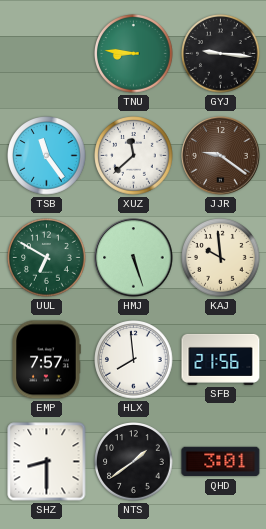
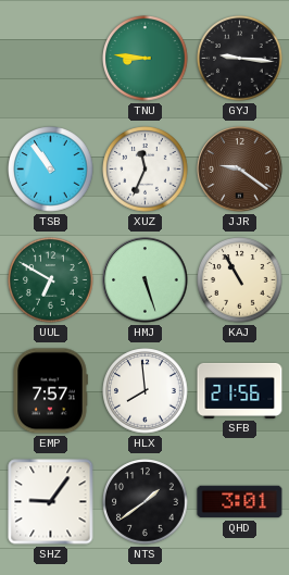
TSB: 11:24 -> 10:54
XUZ: 11:38 -> 11:34
KAJ: 9:59 -> 10:55
SHZ: 8:30 -> 9:06
